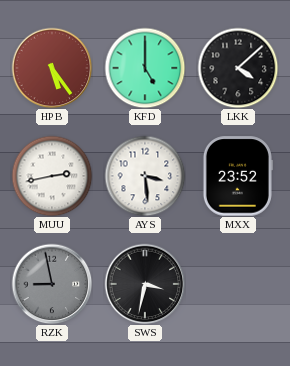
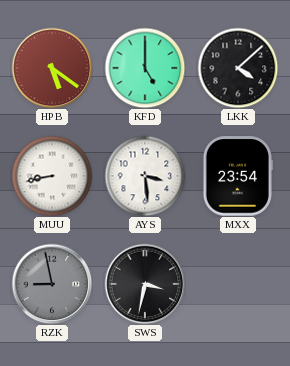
HPB: 5:24 -> 5:21
MUU: 2:43 -> 8:43
MXX: 23:52 -> 23:54
